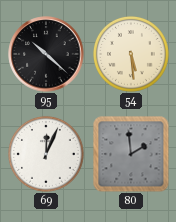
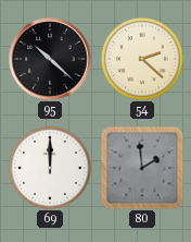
54: 5:29 -> 2:22
69: 12:04 -> 12:00
